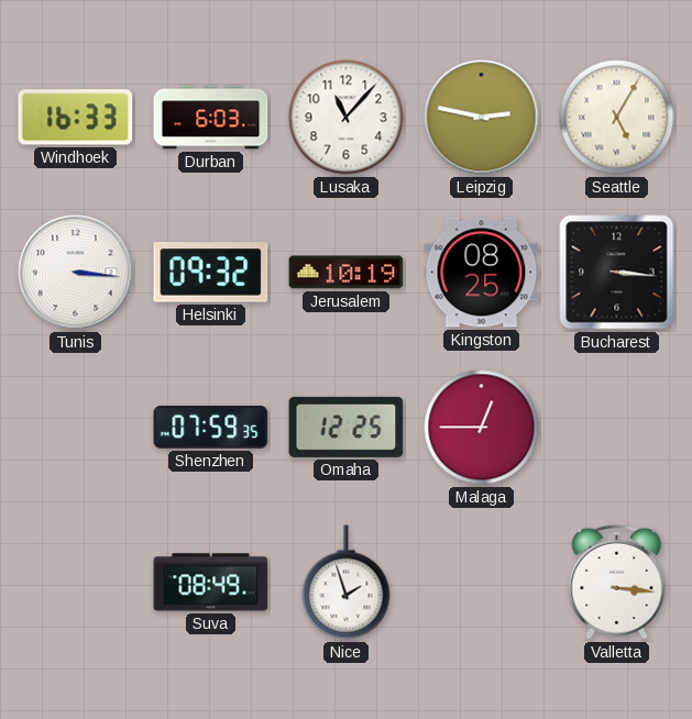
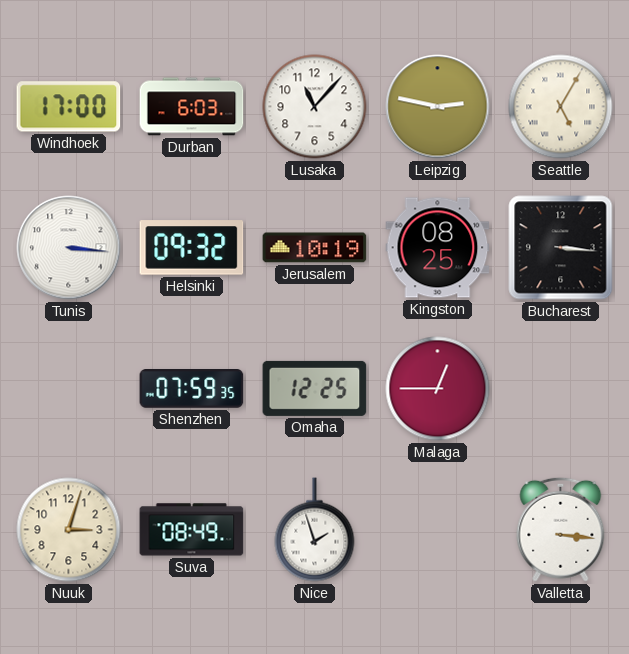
Windhoek: 16:33 -> 17:00
Nuuk: none -> 3:03
